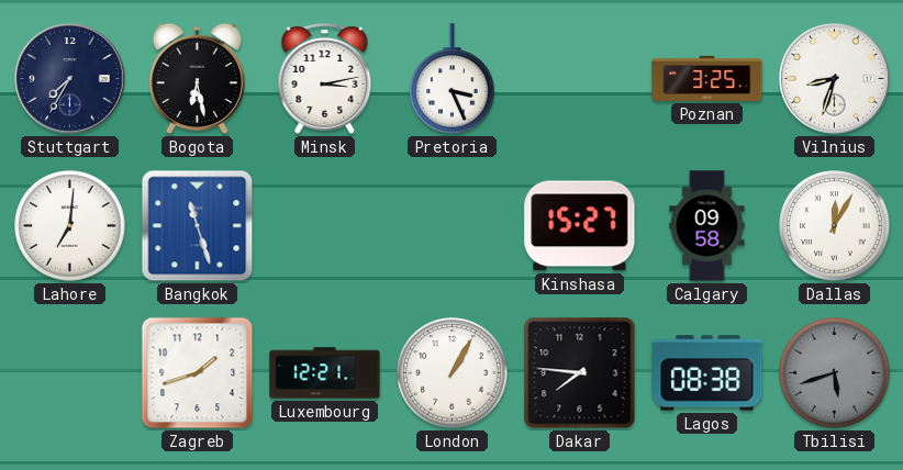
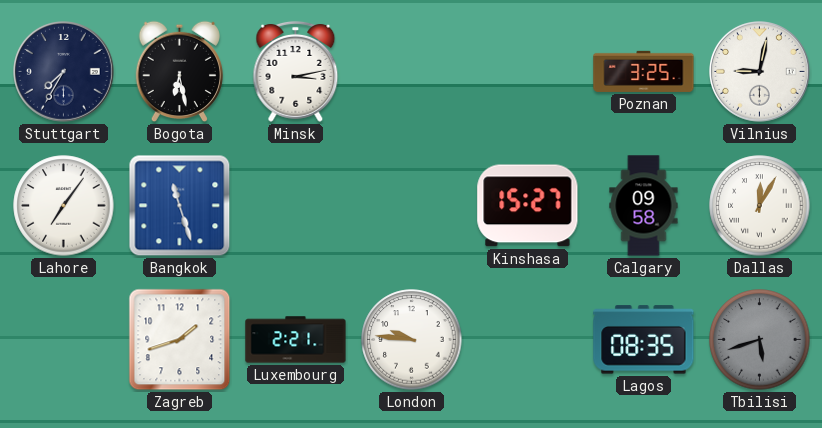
Pretoria: 3:26 -> none
Vilnius: 8:33 -> 9:02
Lahore: 7:01 -> 7:06
Luxembourg: 12:21 -> 2:21
London: 1:05 -> 9:46
Dakar: 7:46 -> none
Lagos: 08:38 -> 08:35
